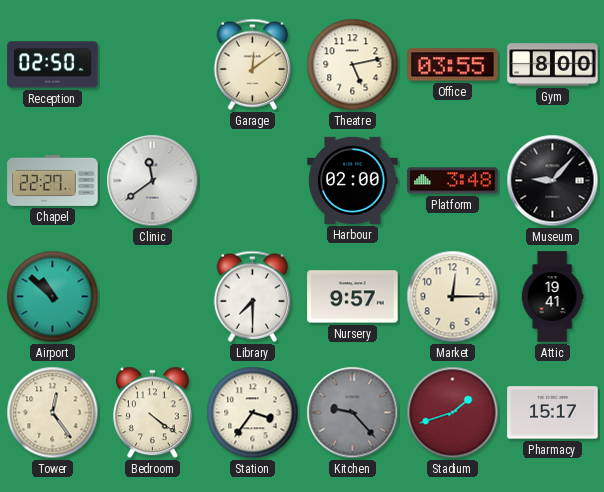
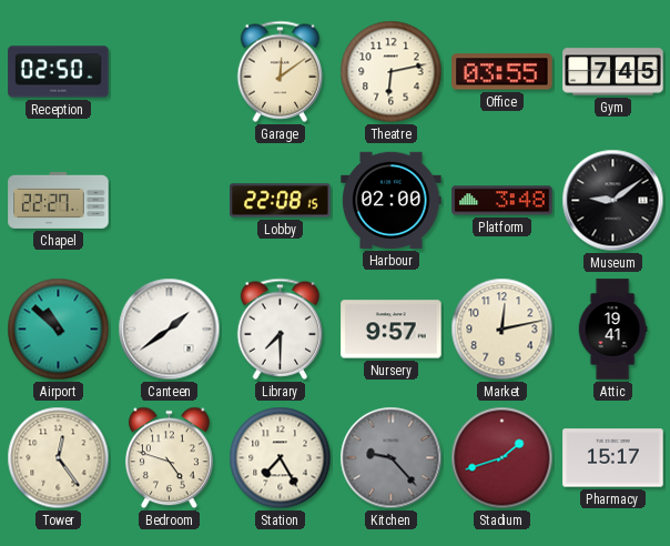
Theatre: 5:13 -> 6:13
Gym: 8:00 -> 7:45
Clinic: 11:39 -> none
Lobby: none -> 22:08
Museum: 9:07 -> 9:09
Canteen: none -> 1:39
Market: 12:15 -> 12:13
Bedroom: 4:21 -> 4:48
Station: 3:36 -> 7:25
